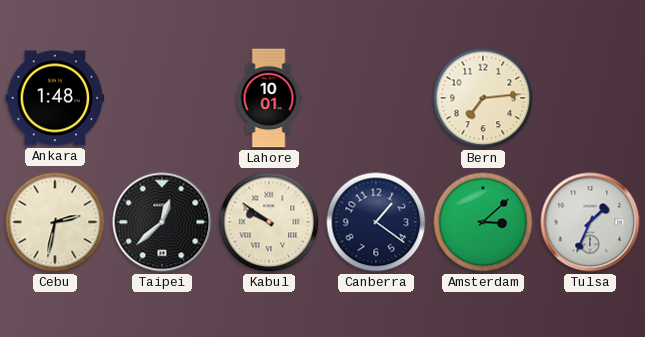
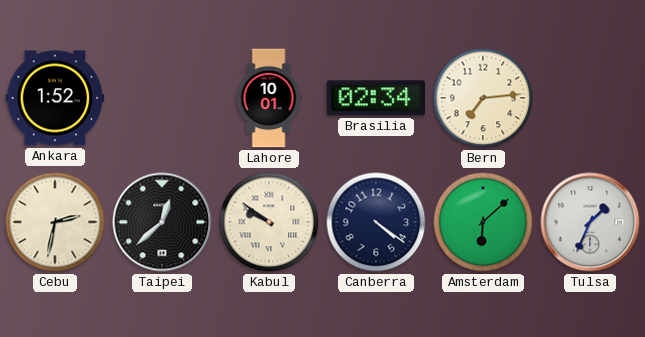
Ankara: 1:48 -> 1:52
Brasilia: none -> 02:34
Canberra: 1:21 -> 4:21
Amsterdam: 3:08 -> 6:08
